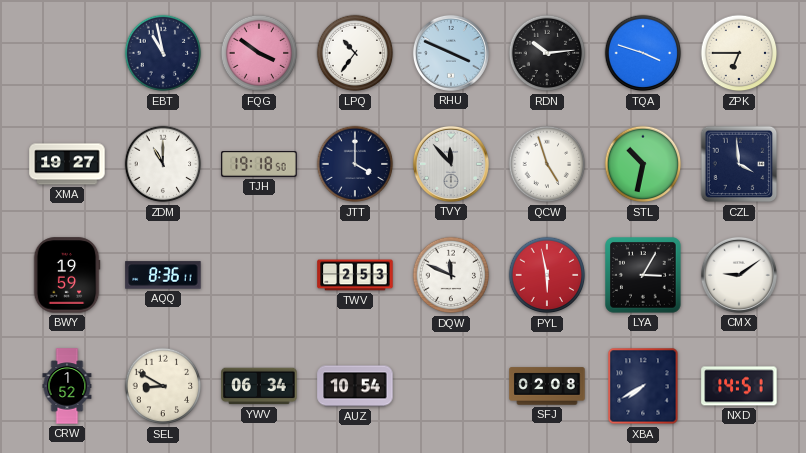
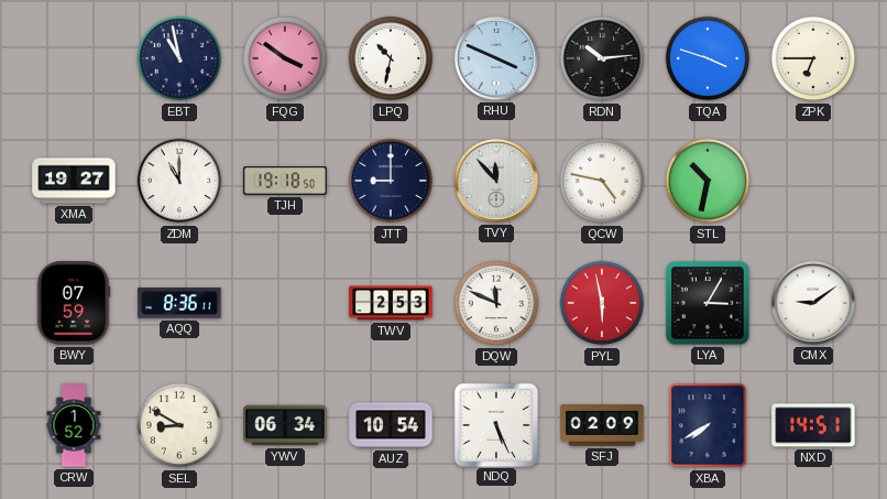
LPQ: 10:36 -> 10:32
JTT: 4:00 -> 9:00
QCW: 4:57 -> 4:47
CZL: 3:59 -> none
BWY: 19:59 -> 07:59
NDQ: none -> 5:26
SFJ: 02:08 -> 02:09
